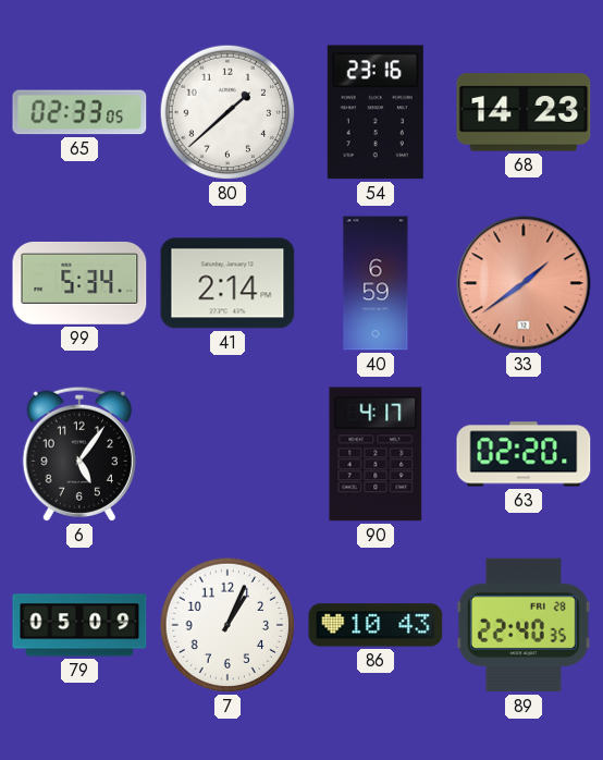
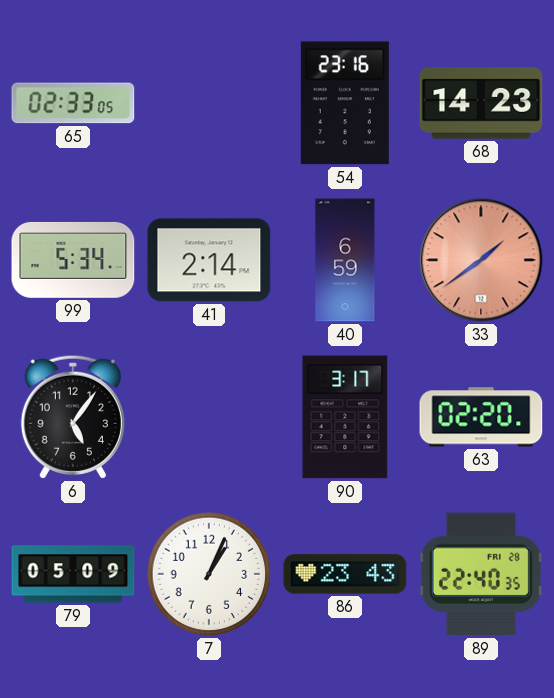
80: 1:38 -> none
90: 4:17 -> 3:17
86: 10:43 -> 23:43
